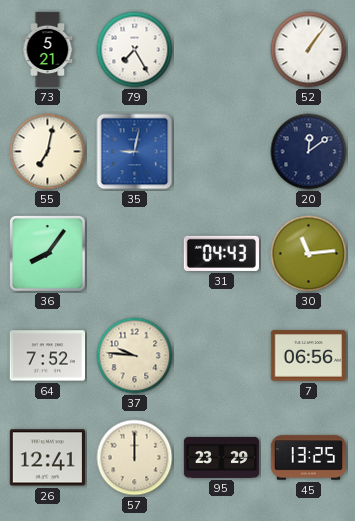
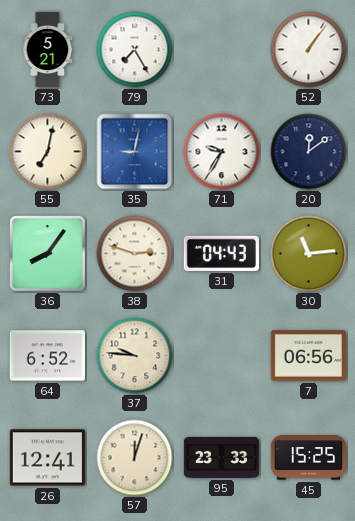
71: none -> 9:35
38: none -> 2:48
64: 7:52 -> 6:52
57: 12:00 -> 12:03
95: 23:29 -> 23:33
45: 13:25 -> 15:25
